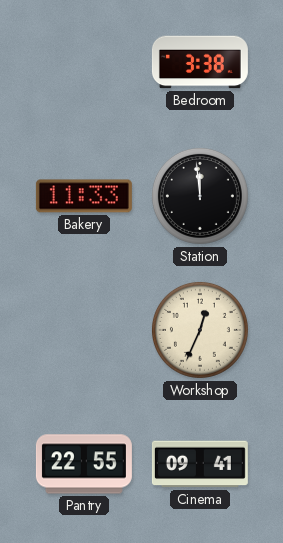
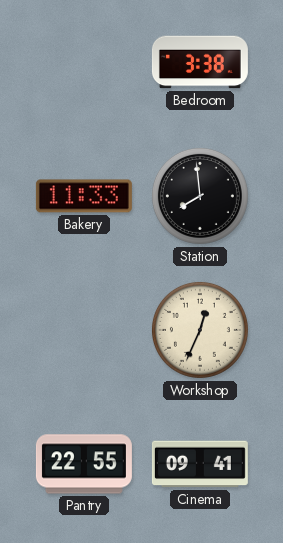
Station: 11:59 -> 7:59
